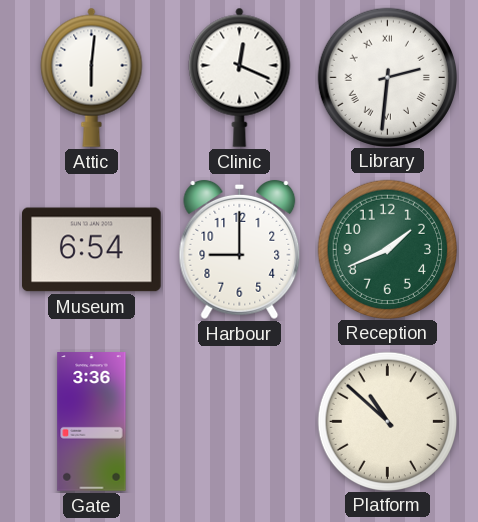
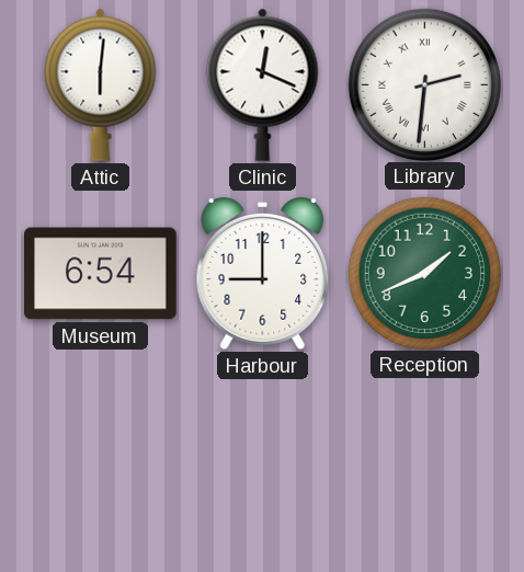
Gate: 3:36 -> none
Platform: 10:52 -> none
